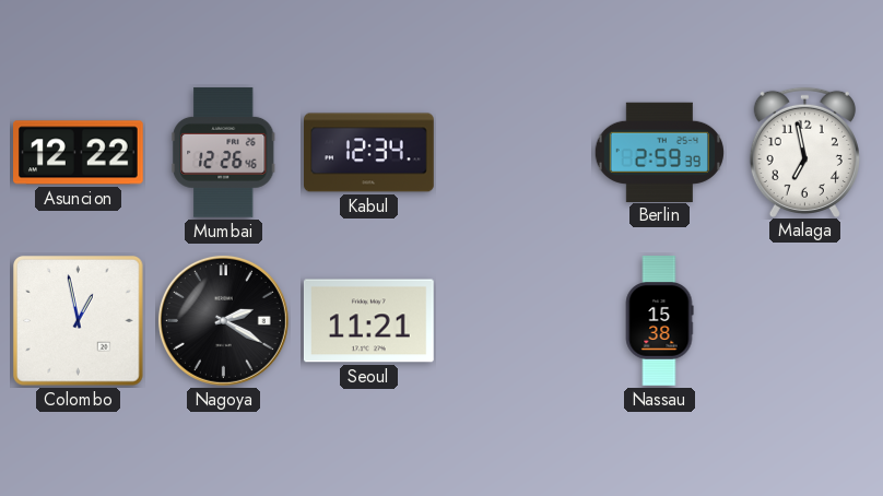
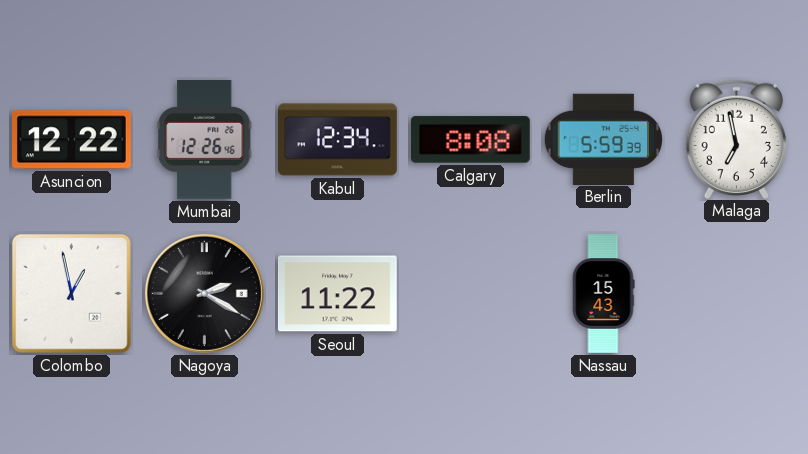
Calgary: none -> 8:08
Berlin: 2:59 -> 5:59
Seoul: 11:21 -> 11:22
Nassau: 15:38 -> 15:43
